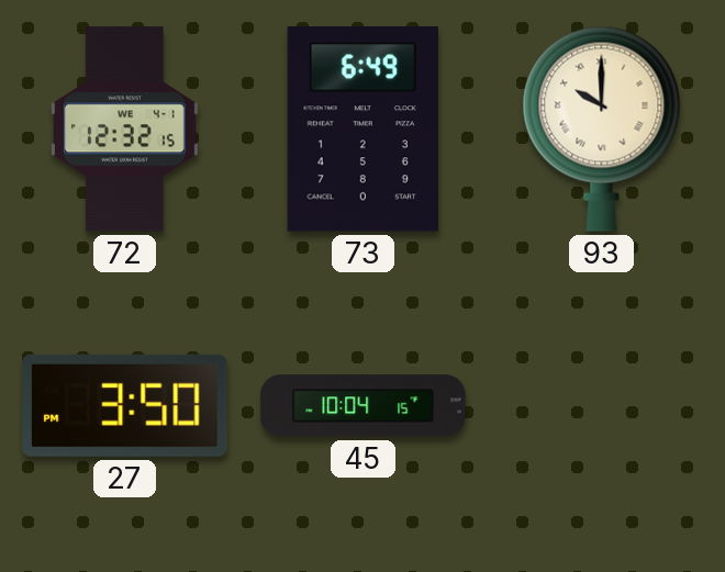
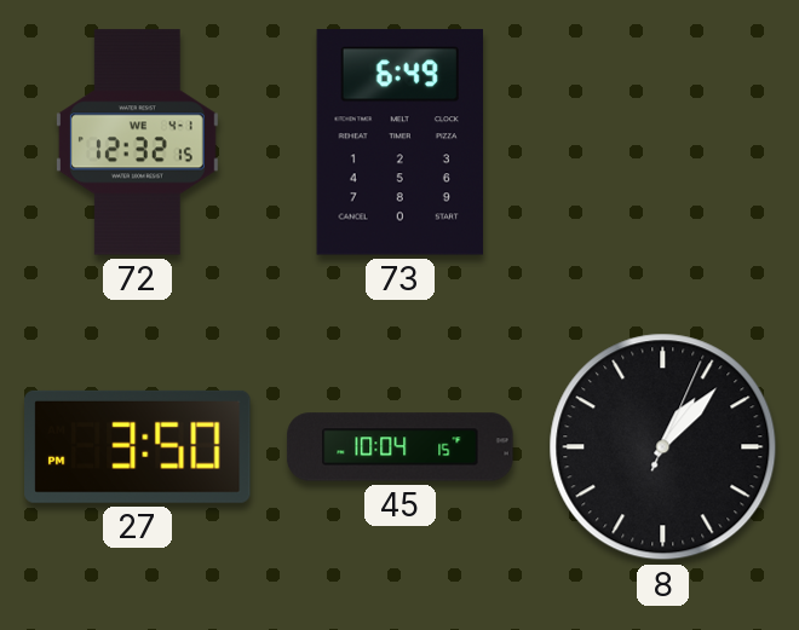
93: 10:00 -> none
8: none -> 1:07
